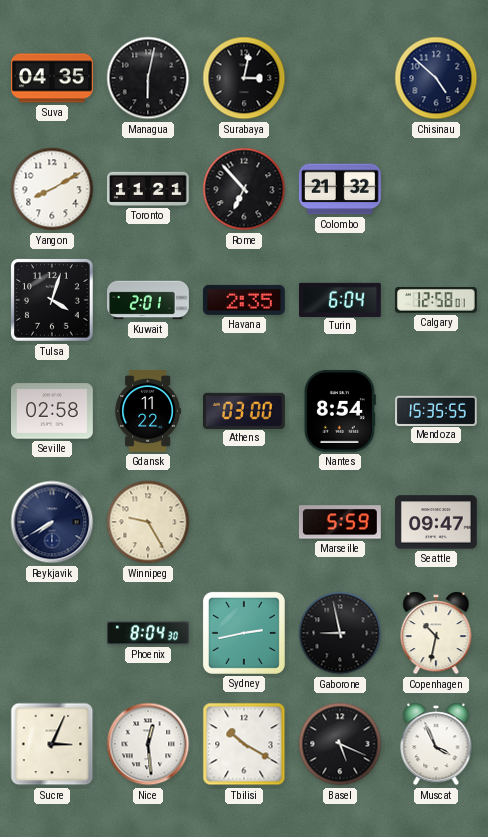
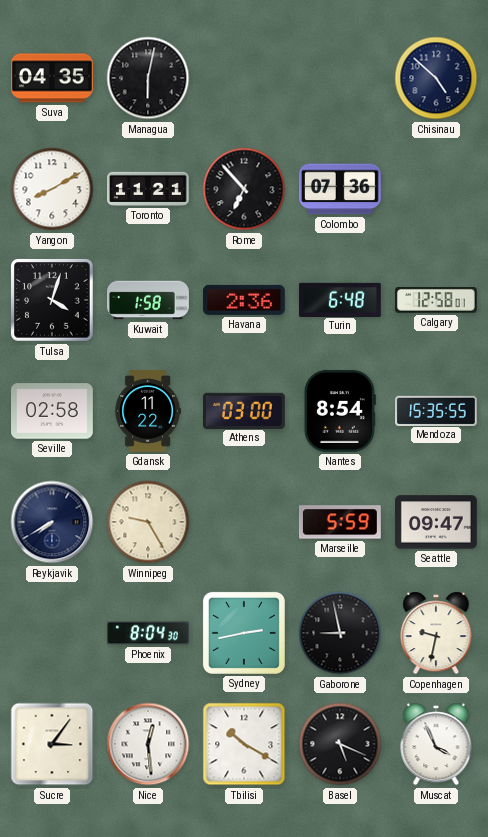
Surabaya: 3:02 -> none
Colombo: 21:32 -> 07:36
Kuwait: 2:01 -> 1:58
Havana: 2:35 -> 2:36
Turin: 6:04 -> 6:48
Copenhagen: 10:32 -> 9:32
Sucre: 3:04 -> 3:06
